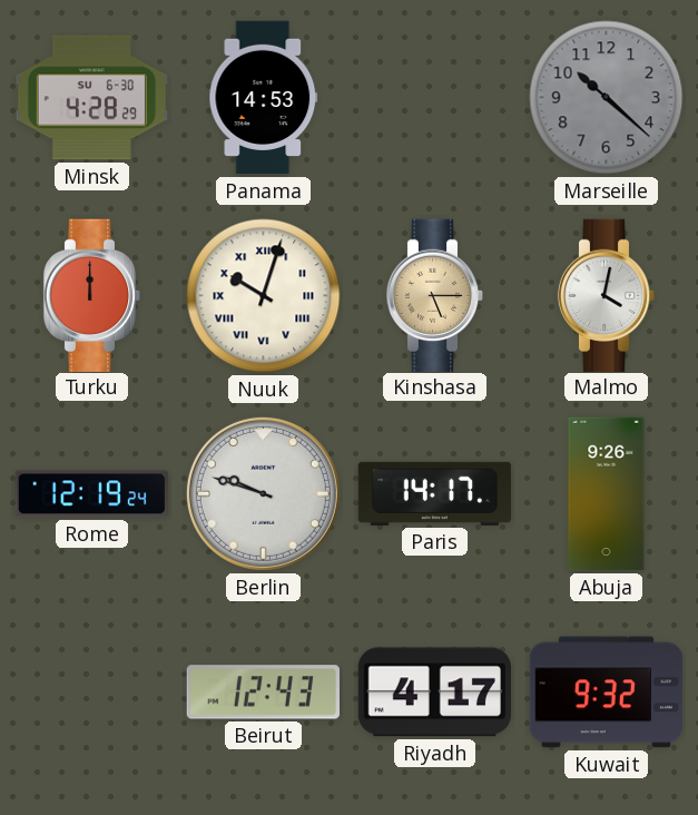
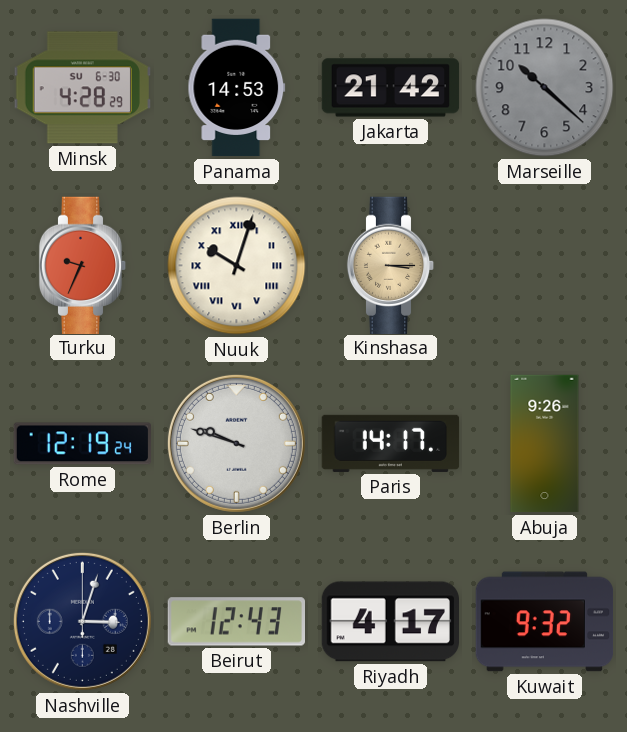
Jakarta: none -> 21:42
Turku: 12:00 -> 9:34
Kinshasa: 5:15 -> 3:15
Malmo: 4:02 -> none
Nashville: none -> 3:03
